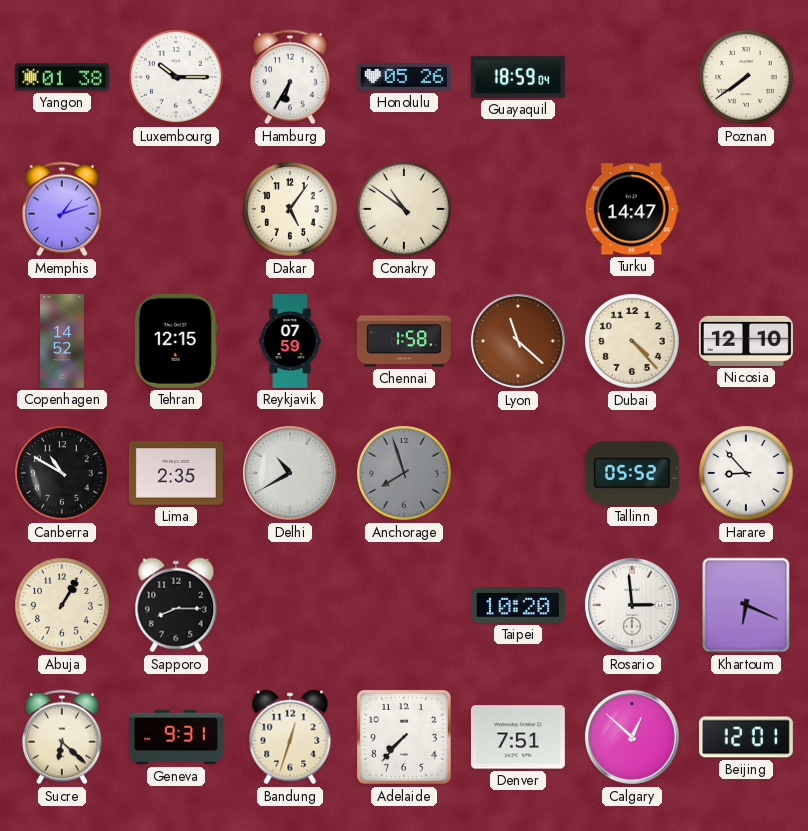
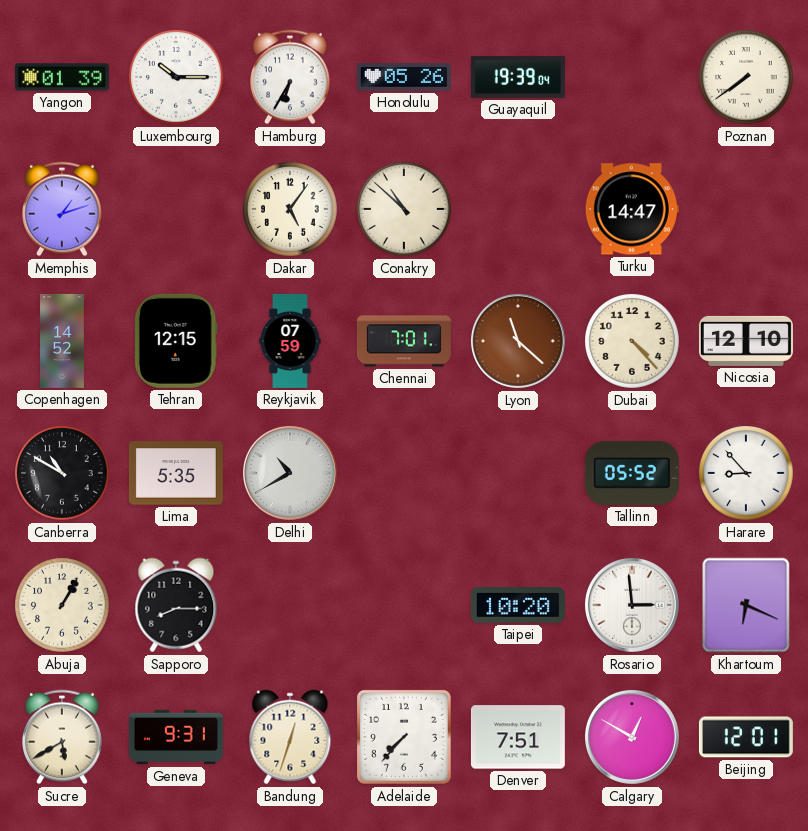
Yangon: 01:38 -> 01:39
Guayaquil: 18:59 -> 19:39
Conakry: 10:51 -> 10:52
Chennai: 1:58 -> 7:01
Lima: 2:35 -> 5:35
Anchorage: 7:57 -> none
Sucre: 6:22 -> 5:40
Calgary: 12:52 -> 12:50
